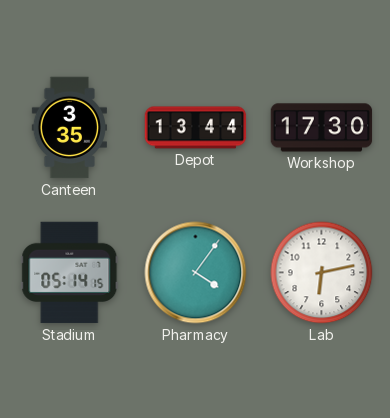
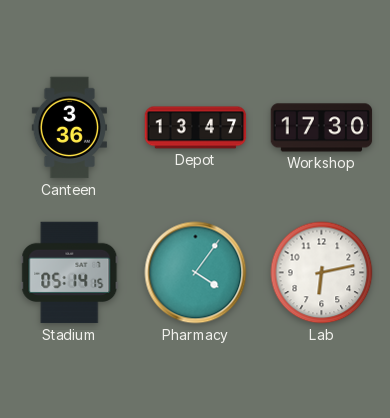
Canteen: 3:35 -> 3:36
Depot: 13:44 -> 13:47
